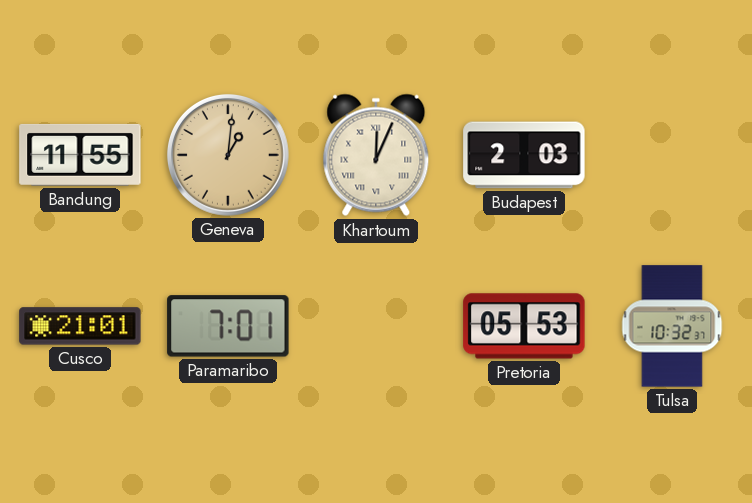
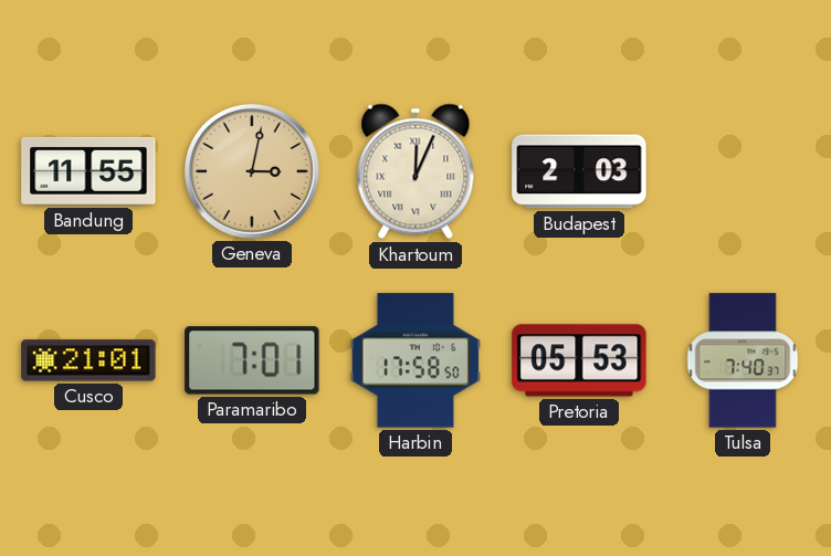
Geneva: 1:01 -> 3:02
Harbin: none -> 17:58
Tulsa: 10:32 -> 7:40
